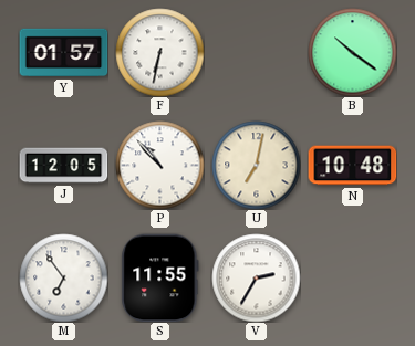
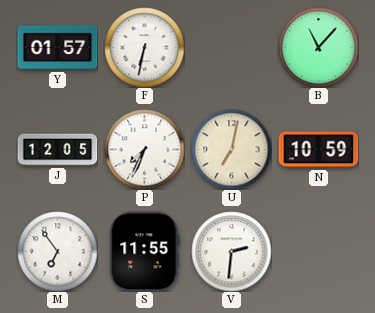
B: 10:21 -> 11:07
P: 10:53 -> 7:34
N: 10:48 -> 10:59
V: 2:35 -> 2:31
